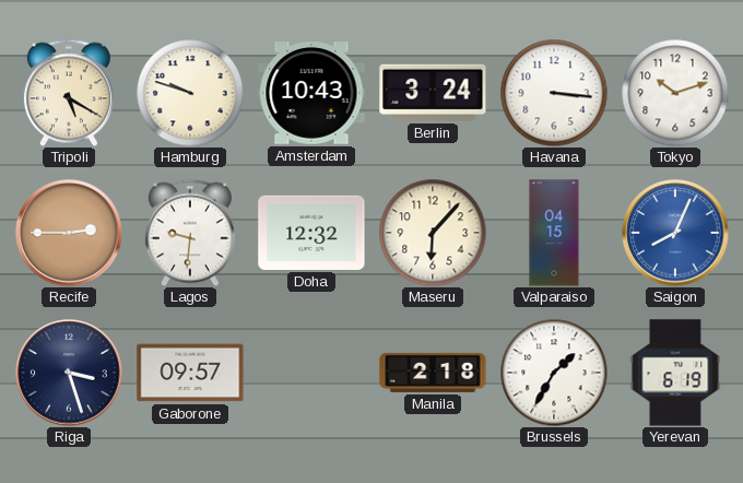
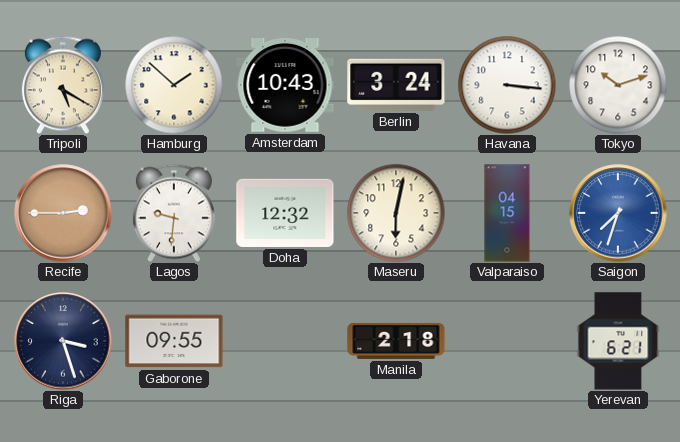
Hamburg: 9:48 -> 1:52
Maseru: 6:07 -> 6:02
Saigon: 8:04 -> 7:33
Gaborone: 09:57 -> 09:55
Brussels: 1:35 -> none
Yerevan: 6:19 -> 6:21
